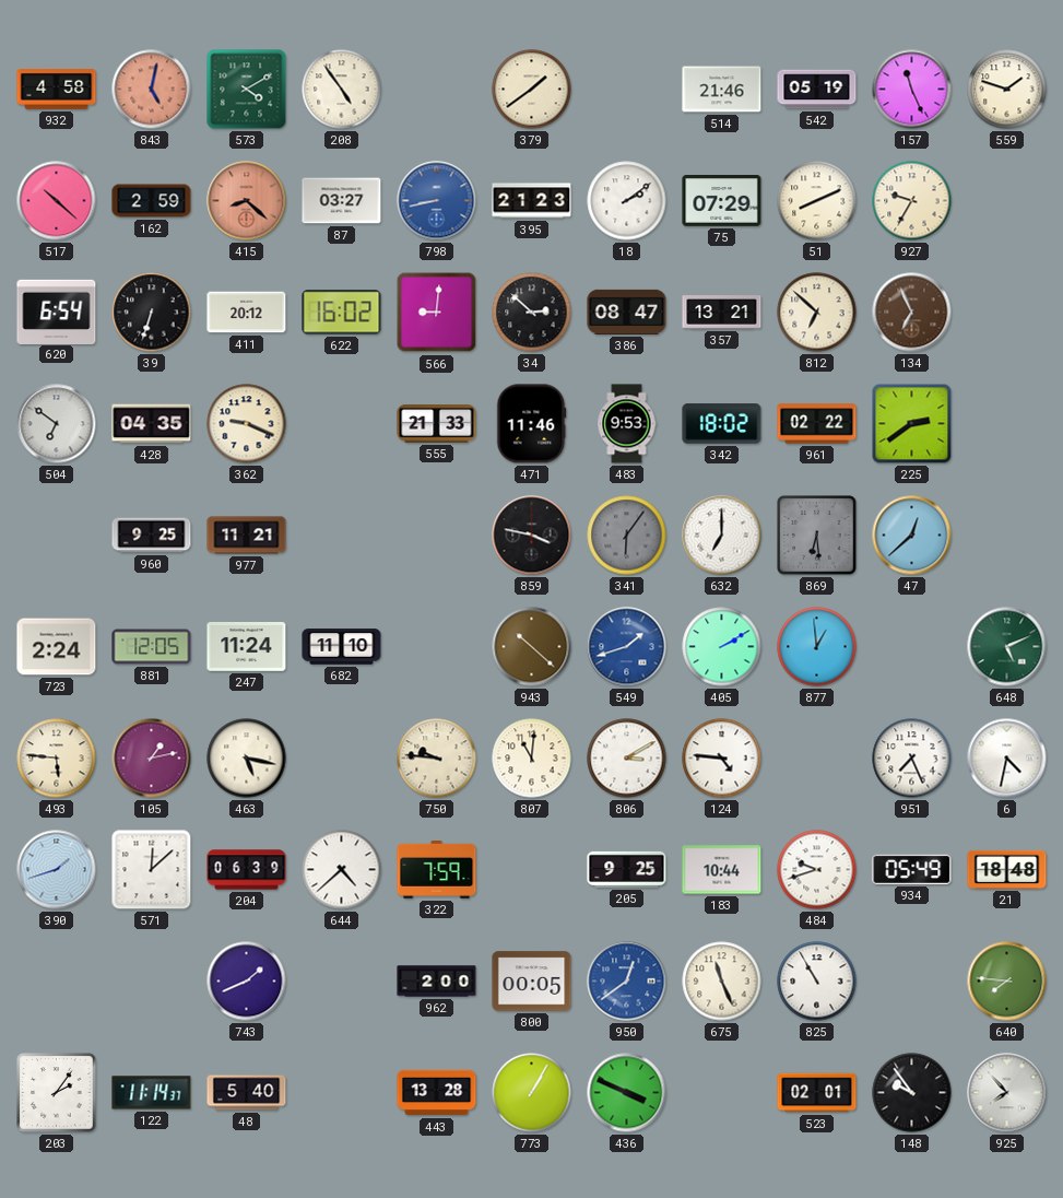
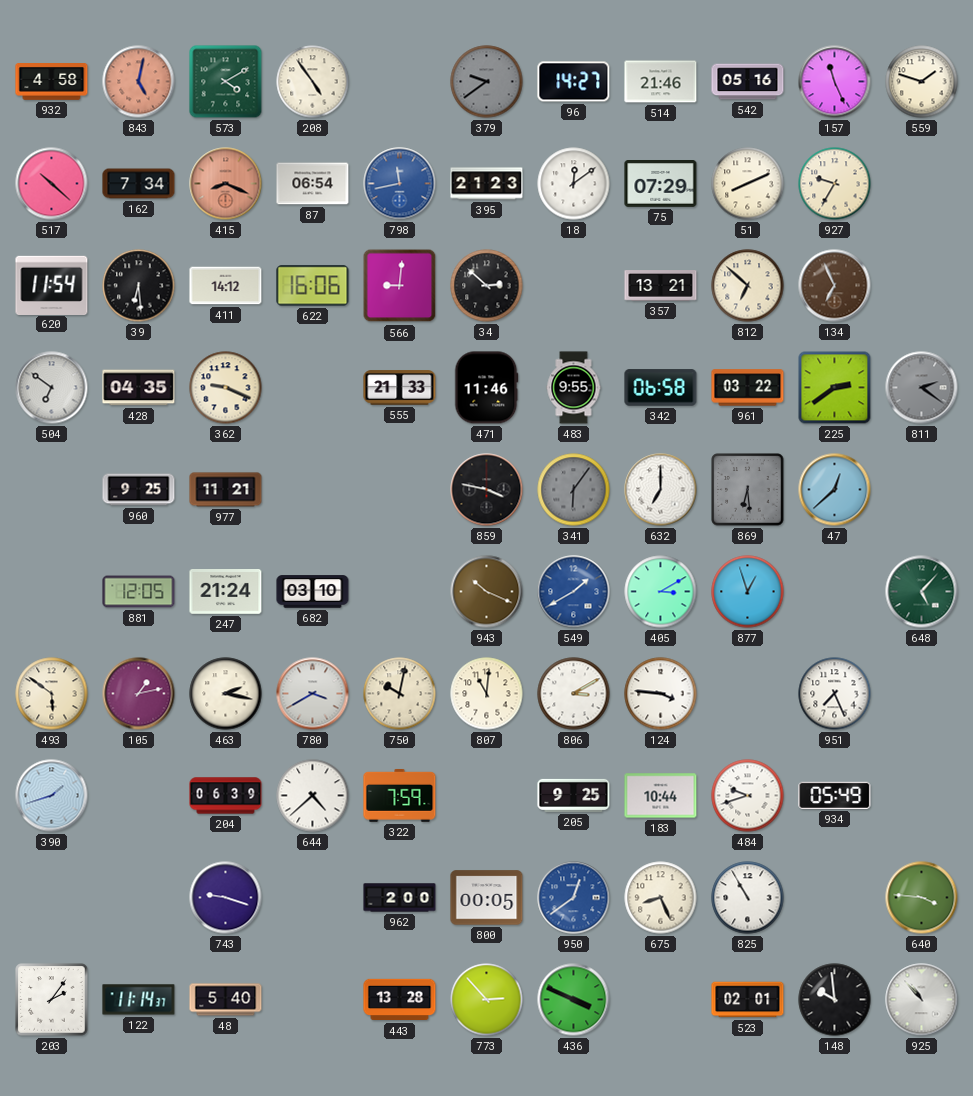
379: 1:39 -> 9:39
379 dial: cream -> grey
96: none -> 14:27
542: 05:19 -> 05:16
162: 2:59 -> 7:34
415: 8:22 -> 8:19
87: 03:27 -> 06:54
798: 8:43 -> 11:43
18: 2:09 -> 12:09
620: 6:54 -> 11:54
39: 6:33 -> 6:29
411: 20:12 -> 14:12
622: 16:02 -> 16:06
386: 08:47 -> none
483: 9:53 -> 9:55
342: 18:02 -> 06:58
961: 02:22 -> 03:22
811: none -> 2:21
723: 2:24 -> none
247: 11:24 -> 21:24
682: 11:10 -> 03:10
943: 10:22 -> 10:19
549: 1:42 -> 1:40
405: 2:10 -> 3:10
877: 12:59 -> 12:57
648: 5:11 -> 5:07
493: 5:46 -> 5:51
463: 5:17 -> 2:17
780: none -> 3:40
750: 9:46 -> 10:02
124: 4:46 -> 3:46
6: 4:32 -> none
571: 12:08 -> none
21: 18:48 -> none
743: 1:41 -> 9:18
675: 11:26 -> 8:26
640: 7:46 -> 3:46
773: 1:05 -> 2:53
148: 9:54 -> 9:59
925: 7:53 -> 10:53
